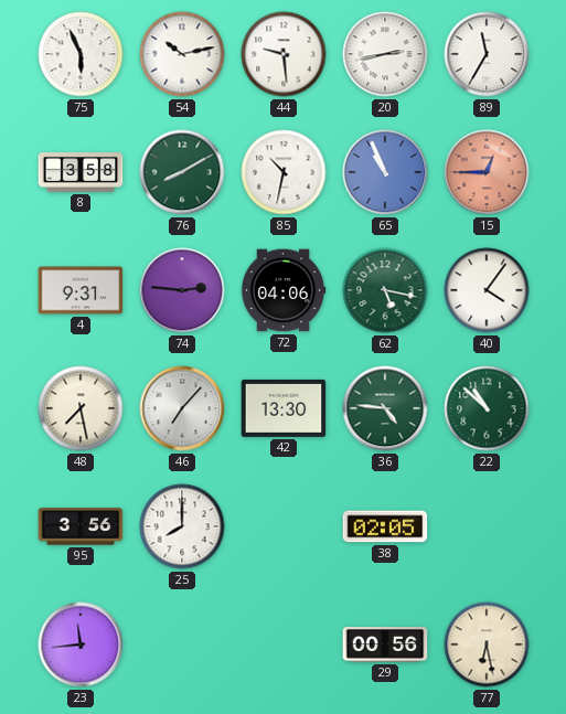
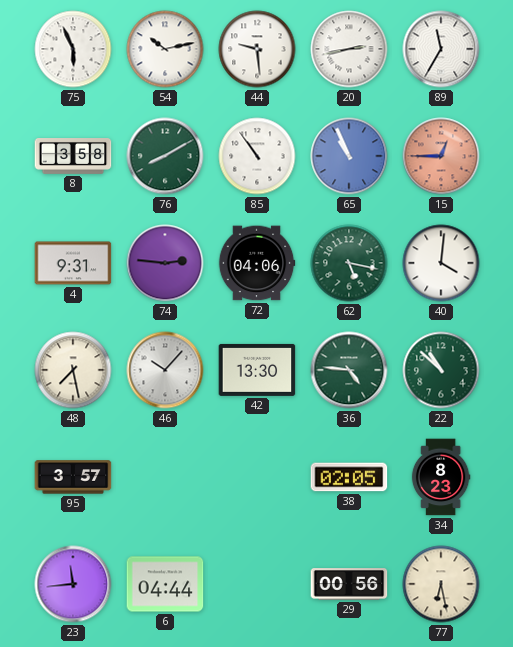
85: 10:32 -> 10:54
40: 4:06 -> 4:01
46: 7:07 -> 10:07
95: 3:56 -> 3:57
25: 8:00 -> none
34: none -> 8:23
6: none -> 04:44
